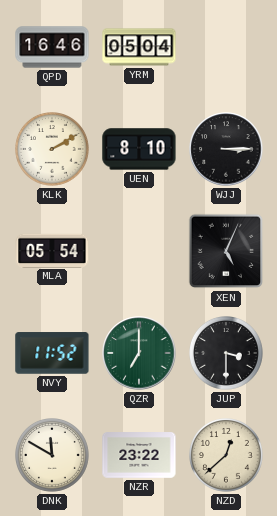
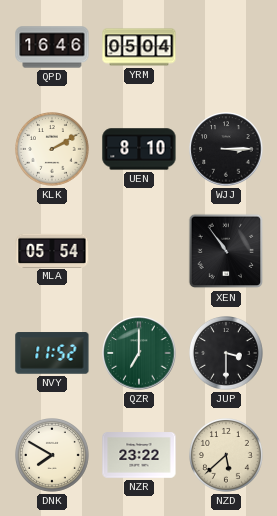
XEN: 5:04 -> 10:54
DNK: 11:50 -> 7:50
NZD: 12:38 -> 5:38
